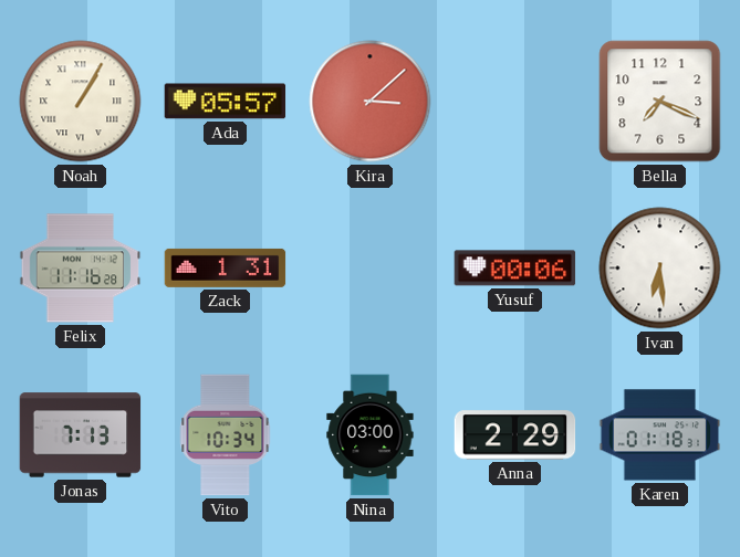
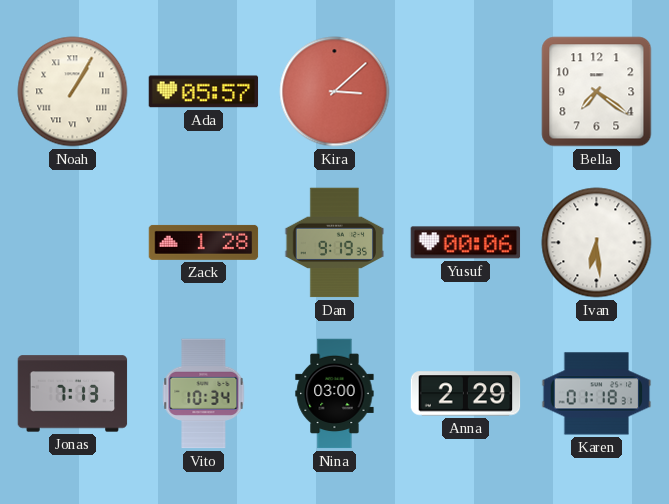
Bella: 7:19 -> 7:21
Felix: 11:16 -> none
Zack: 1:31 -> 1:28
Dan: none -> 9:19
